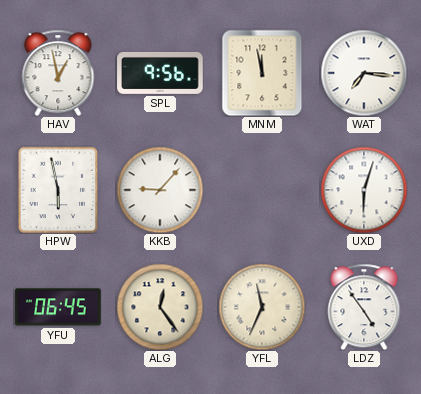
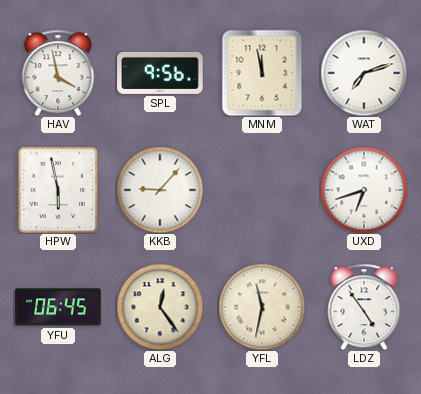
HAV: 12:58 -> 3:58
WAT: 7:16 -> 7:12
UXD: 6:03 -> 6:42
YFL: 11:34 -> 11:32
